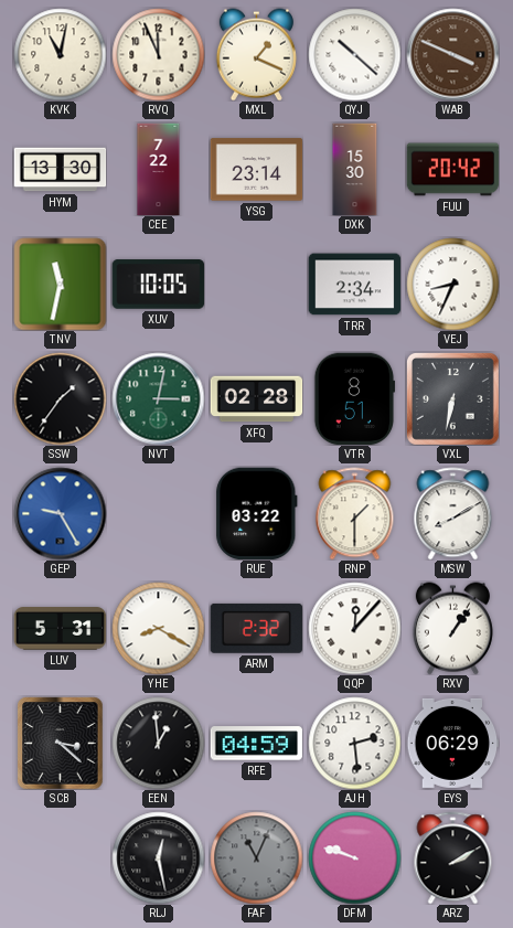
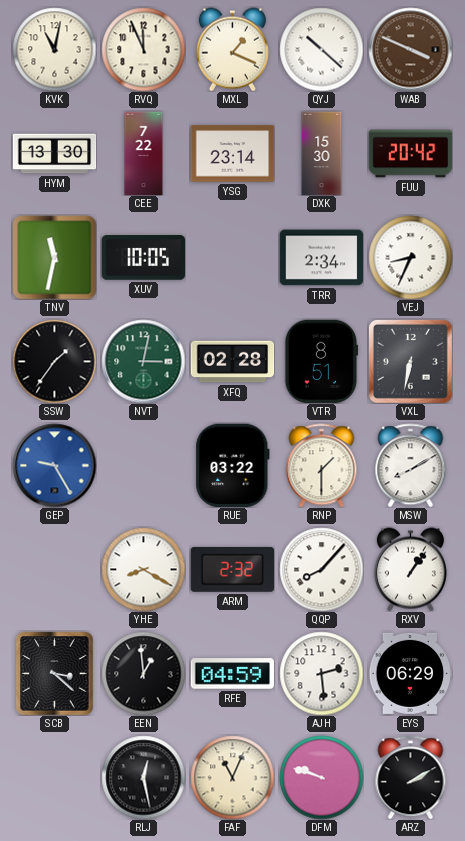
LUV: 5:31 -> none
QQP: 12:07 -> 8:07
FAF dial: grey -> cream
